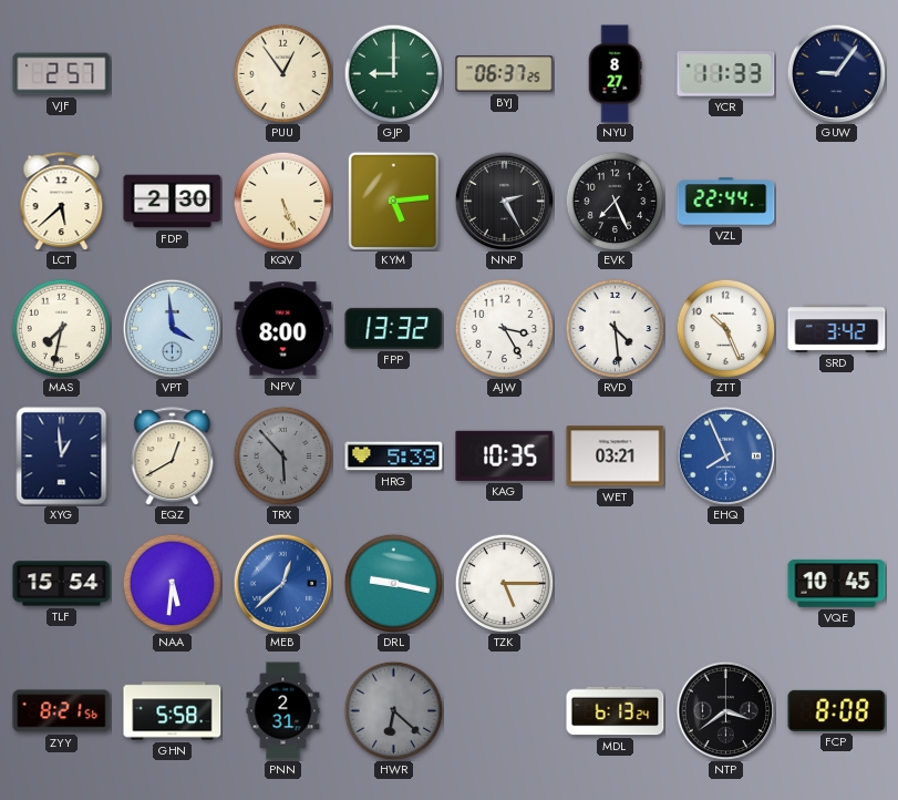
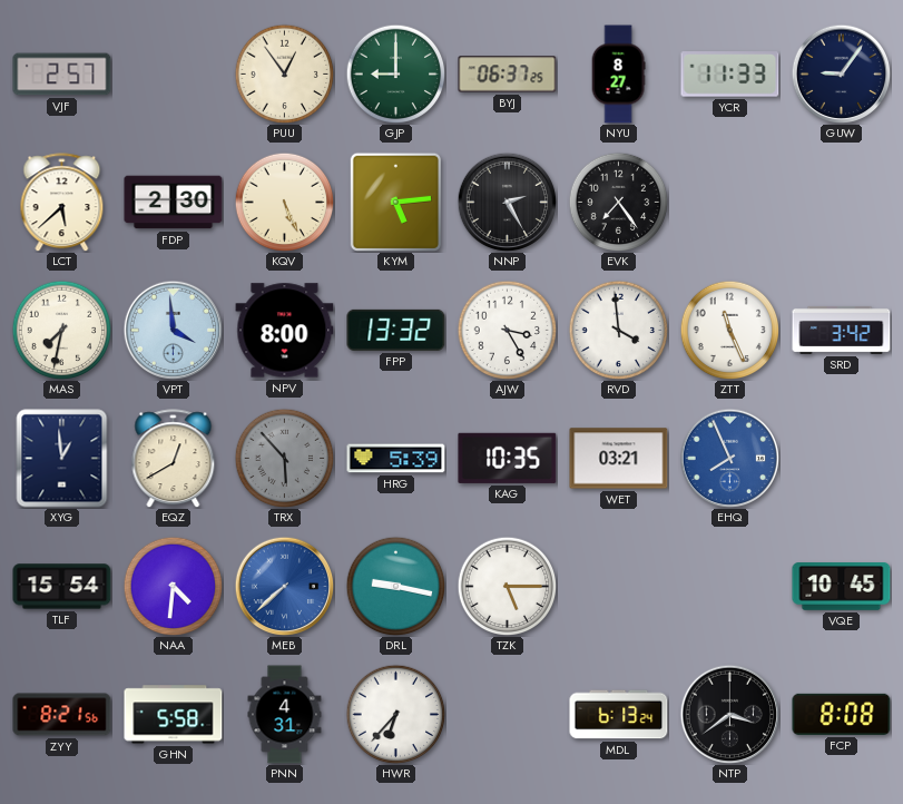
EVK: 7:26 -> 7:24
VZL: 22:44 -> none
RVD: 4:29 -> 3:59
ZTT: 10:26 -> 11:26
NAA: 5:31 -> 4:31
MEB: 12:38 -> 7:38
PNN: 2:31 -> 4:31
HWR: 6:22 -> 6:37
HWR dial: grey -> white
